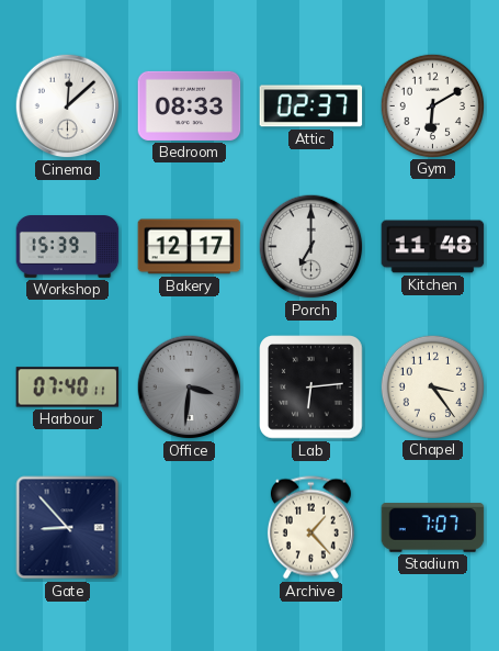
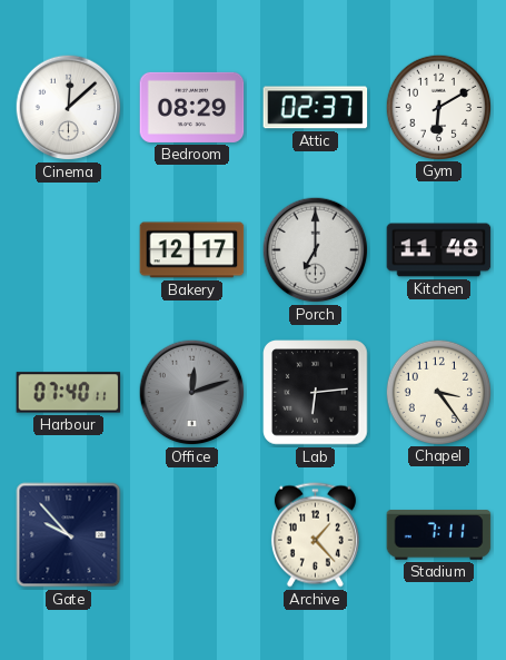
Bedroom: 08:33 -> 08:29
Workshop: 15:39 -> none
Office: 3:31 -> 12:12
Gate: 8:53 -> 9:53
Stadium: 7:07 -> 7:11
